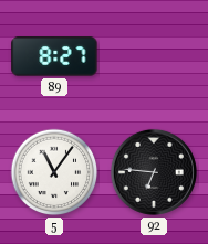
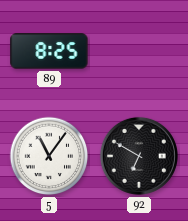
89: 8:27 -> 8:25
92: 6:46 -> 6:50
